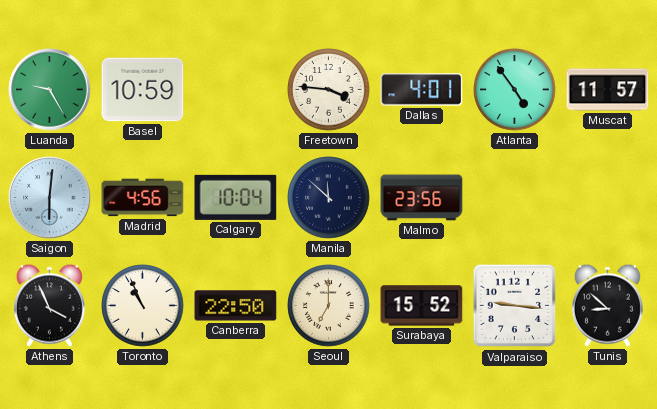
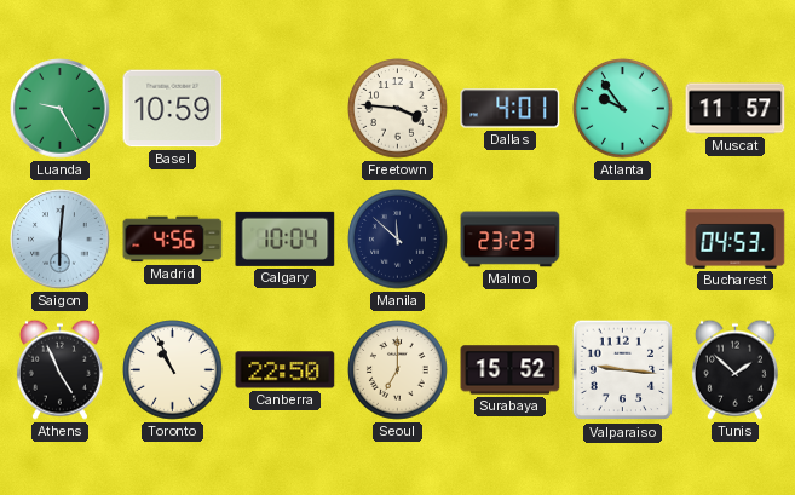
Atlanta: 4:54 -> 9:54
Malmo: 23:56 -> 23:23
Bucharest: none -> 04:53
Athens: 3:56 -> 4:56
Tunis: 8:52 -> 1:52
